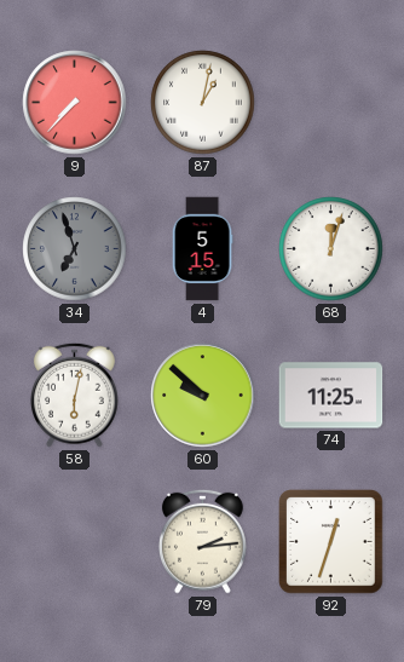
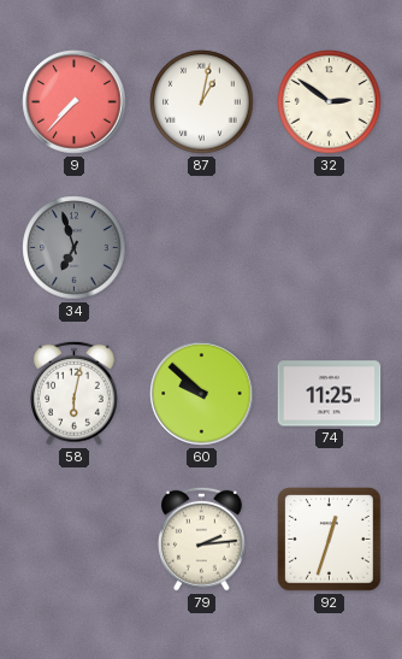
32: none -> 2:51
4: 5:15 -> none
68: 12:03 -> none
